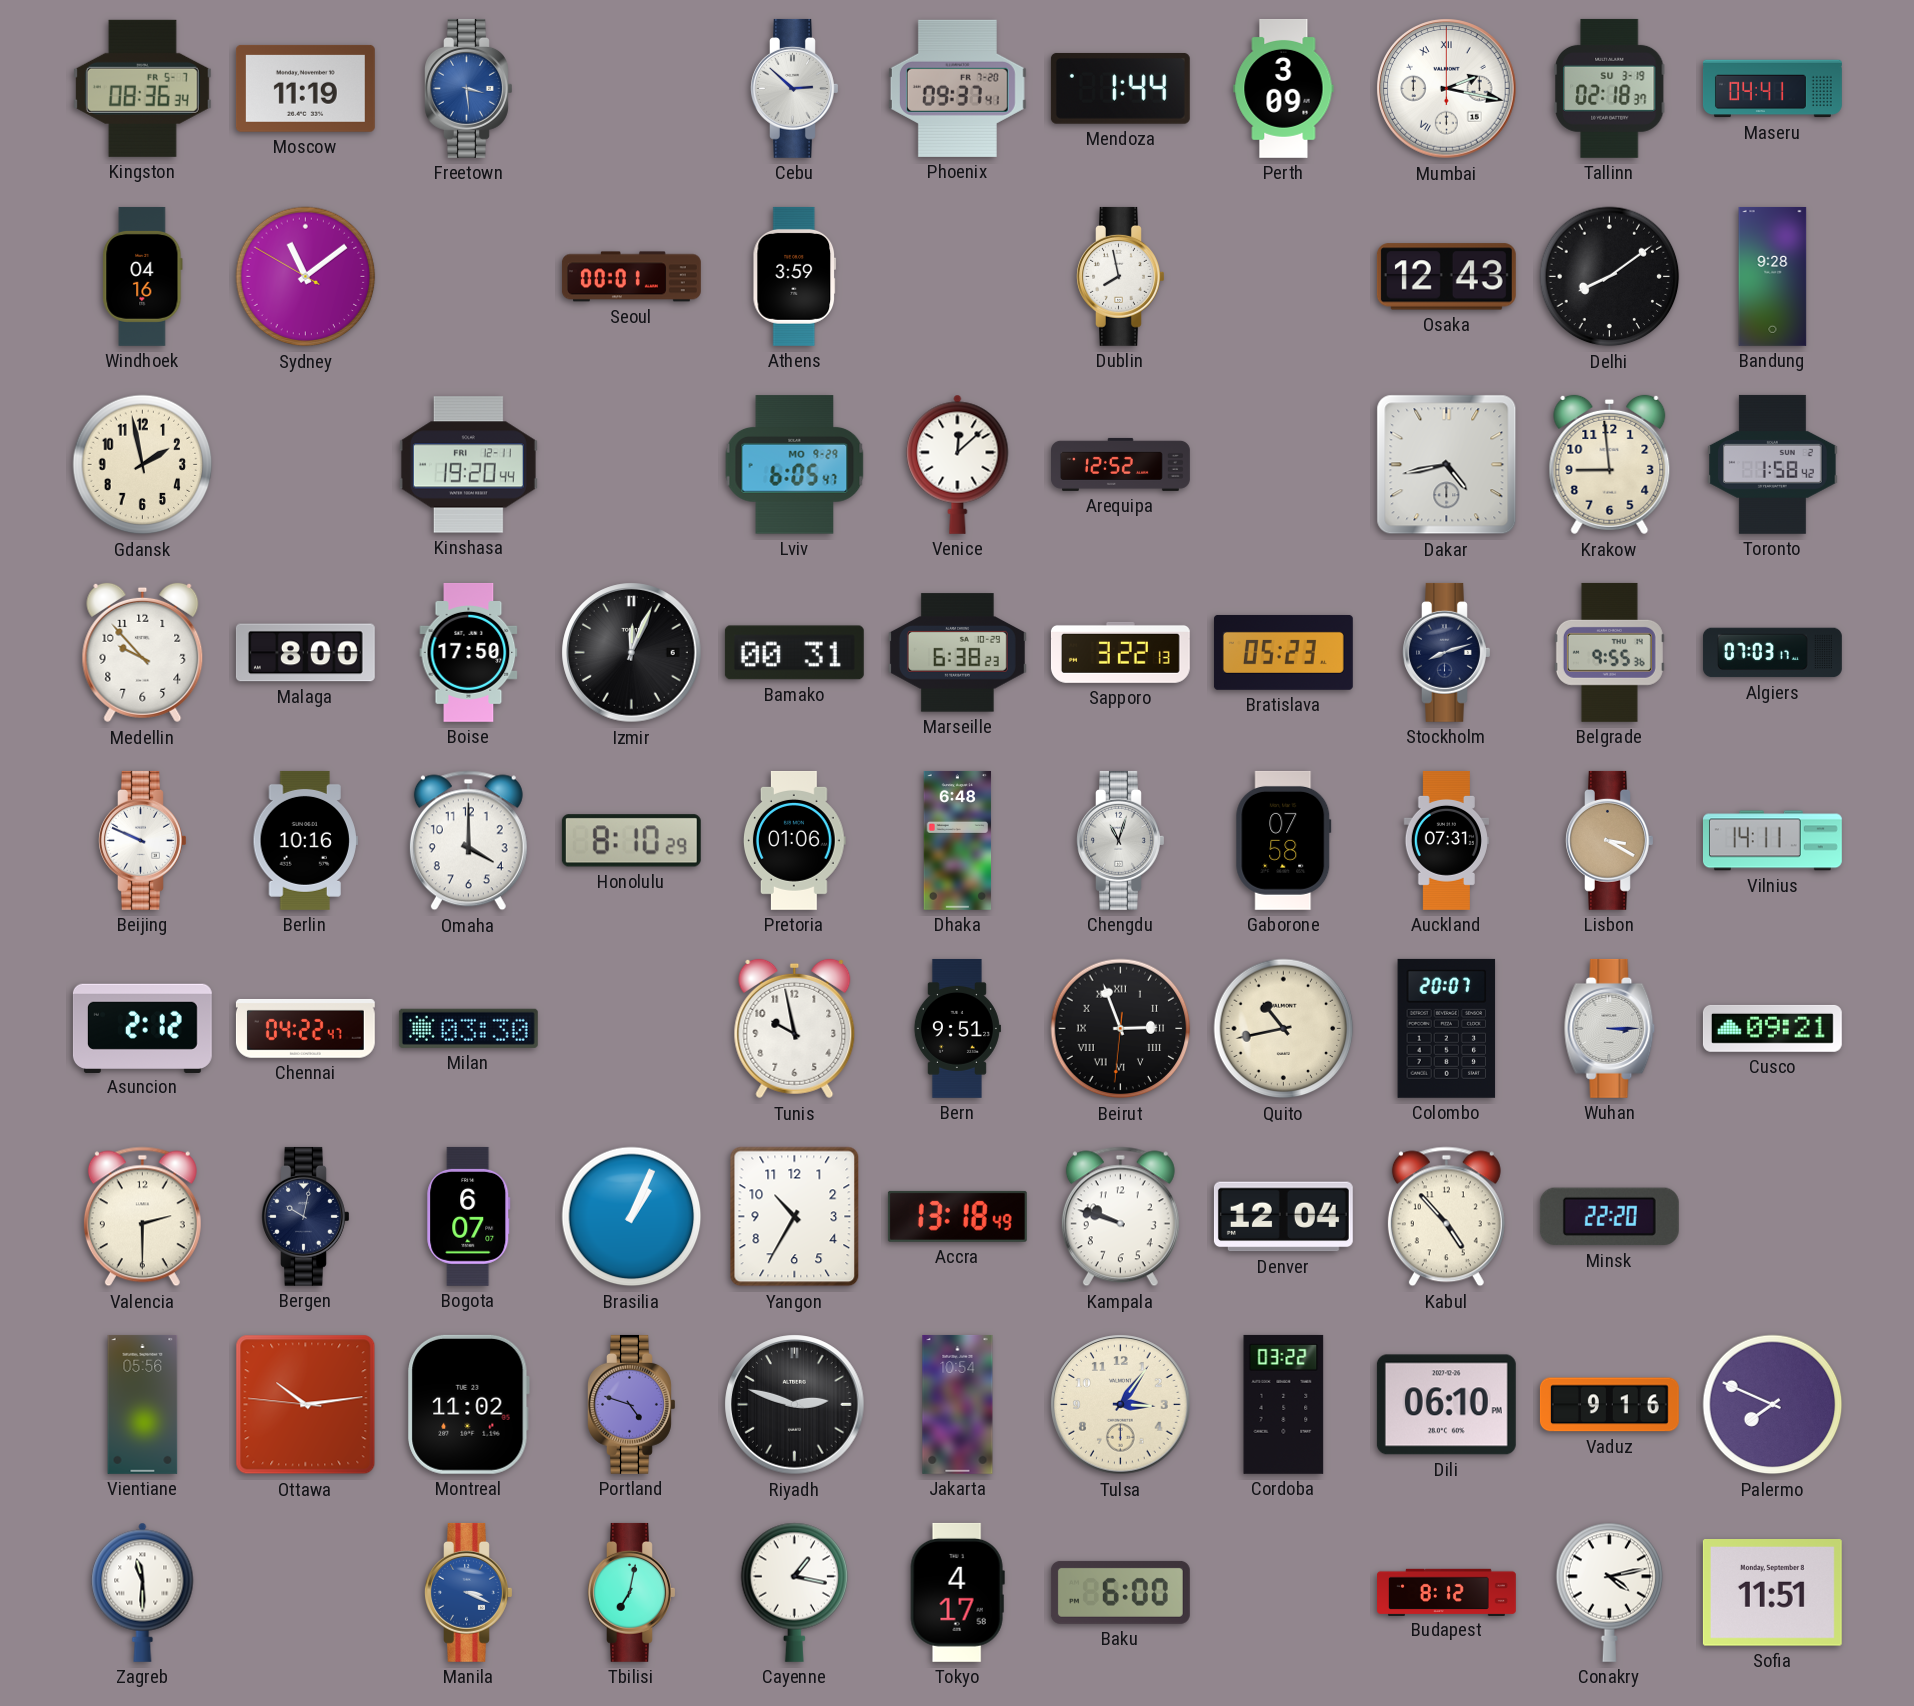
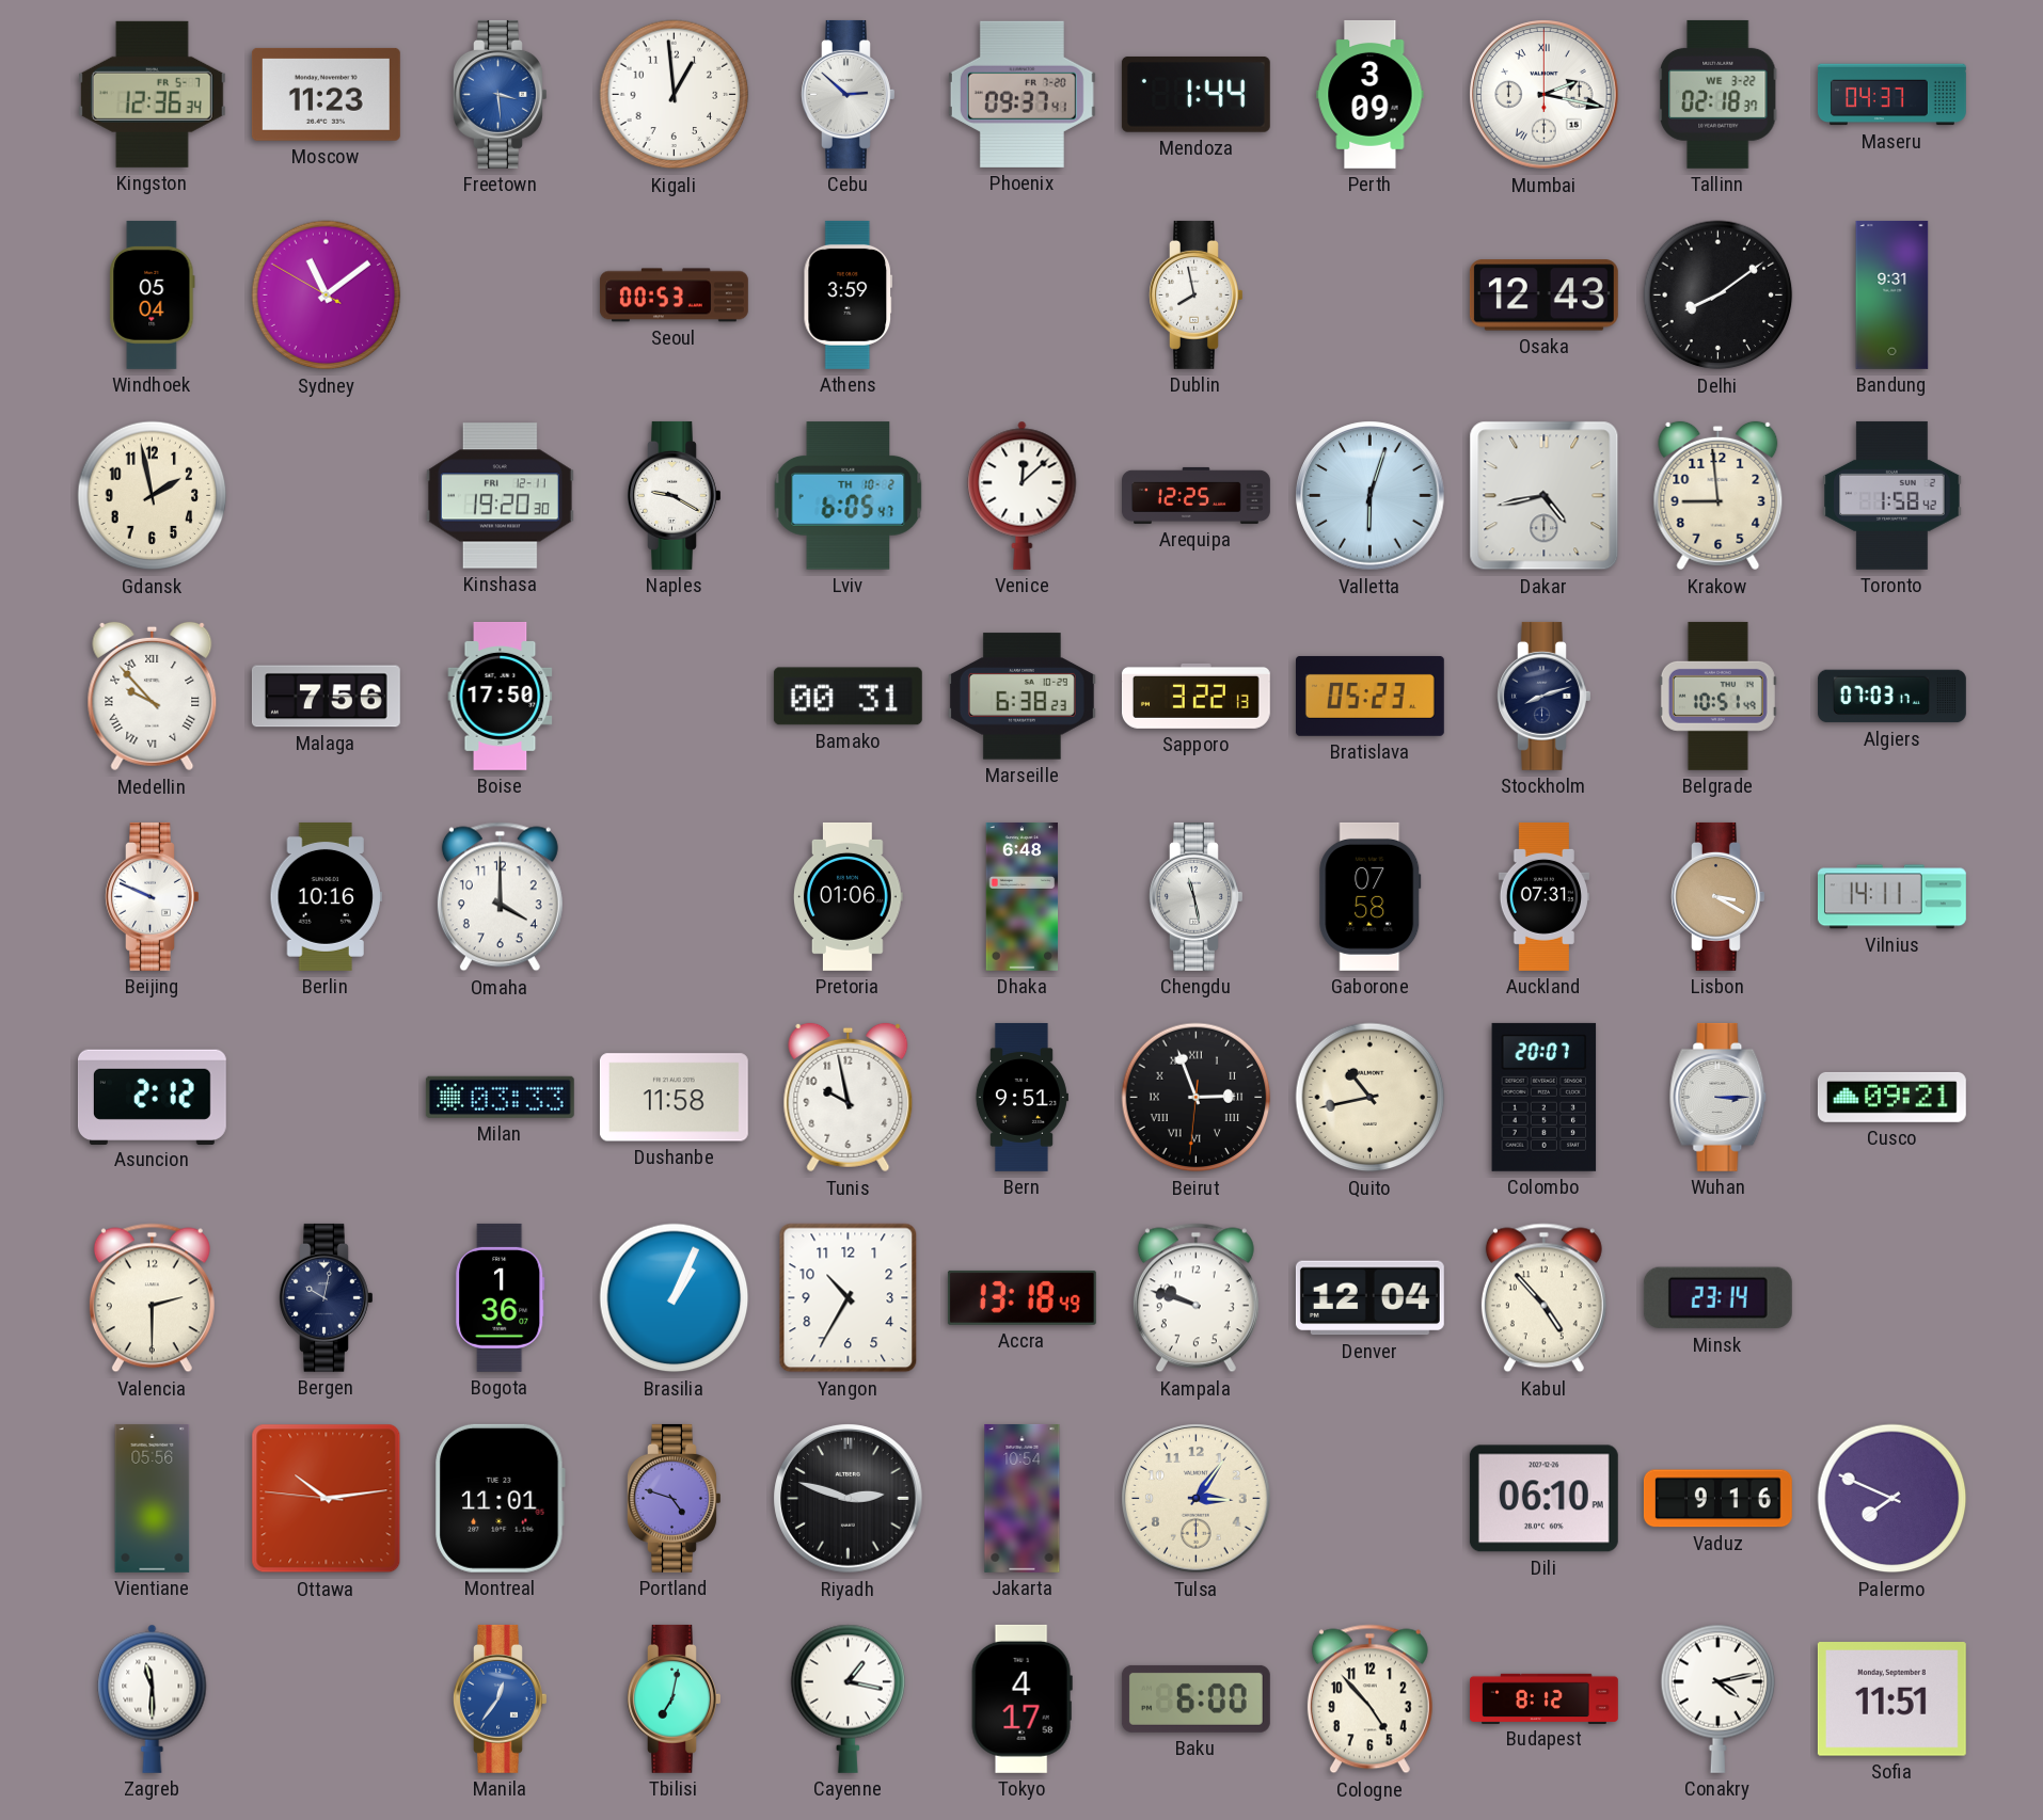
Kingston: 08:36 -> 12:36
Moscow: 11:19 -> 11:23
Kigali: none -> 12:59
Tallinn date: SU 3-19 -> WE 3-22
Maseru: 04:41 -> 04:37
Windhoek: 04:16 -> 05:04
Seoul: 00:01 -> 00:53
Bandung: 9:28 -> 9:31
Kinshasa: 19:20:44 -> 19:20:30
Naples: none -> 9:20
Lviv date: MO 9-29 -> TH 10-2
Arequipa: 12:52 -> 12:25
Valletta: none -> 6:03
Medellin numerals: Arabic -> Roman
Malaga: 8:00 -> 7:56
Izmir: 12:04 -> none
Belgrade: 9:55 -> 10:51
Honolulu: 8:10 -> none
Chengdu: 11:03 -> 11:28
Chennai: 04:22 -> none
Milan: 03:30 -> 03:33
Dushanbe: none -> 11:58
Bogota: 6:07 -> 1:36
Minsk: 22:20 -> 23:14
Montreal: 11:02 -> 11:01
Cordoba: 03:22 -> none
Manila: 3:19 -> 12:36
Cologne: none -> 4:53
